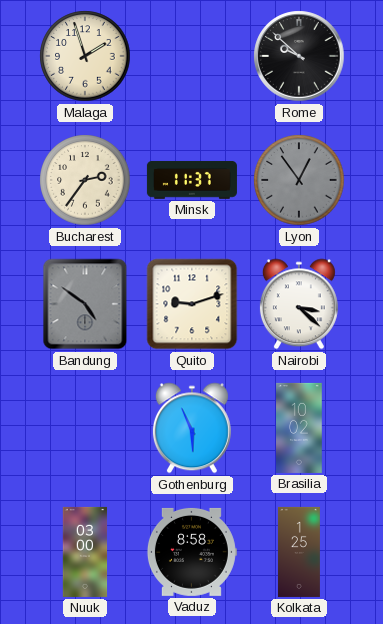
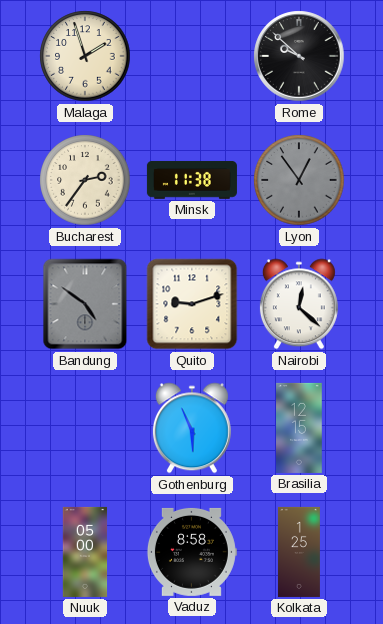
Minsk: 11:37 -> 11:38
Nairobi: 3:22 -> 12:22
Brasilia: 10:02 -> 12:15
Nuuk: 03:00 -> 05:00
